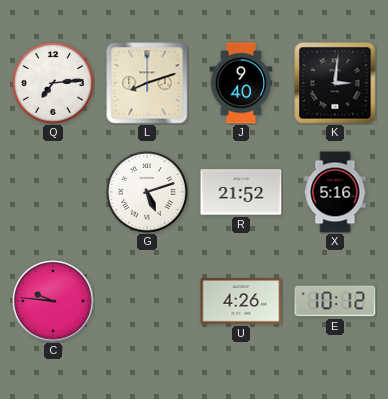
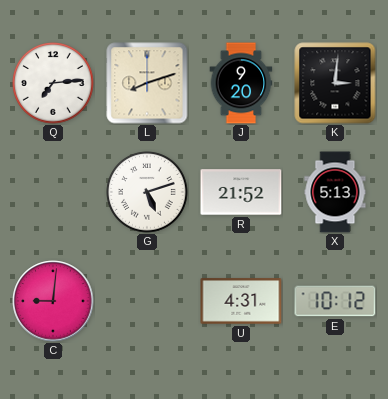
J: 9:40 -> 9:20
X: 5:16 -> 5:13
C: 9:46 -> 9:01
U: 4:26 -> 4:31
